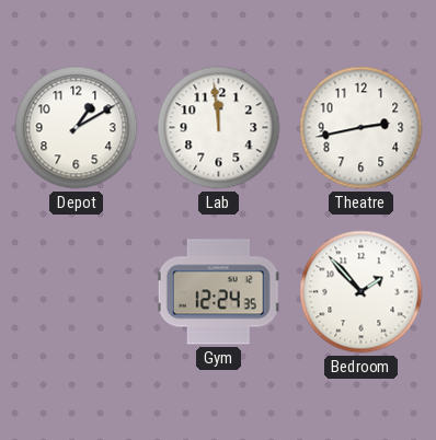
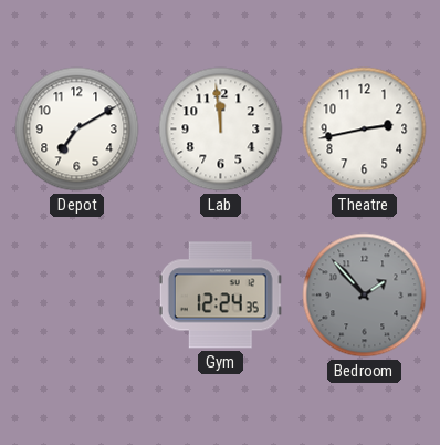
Depot: 1:10 -> 7:10
Bedroom dial: white -> grey
